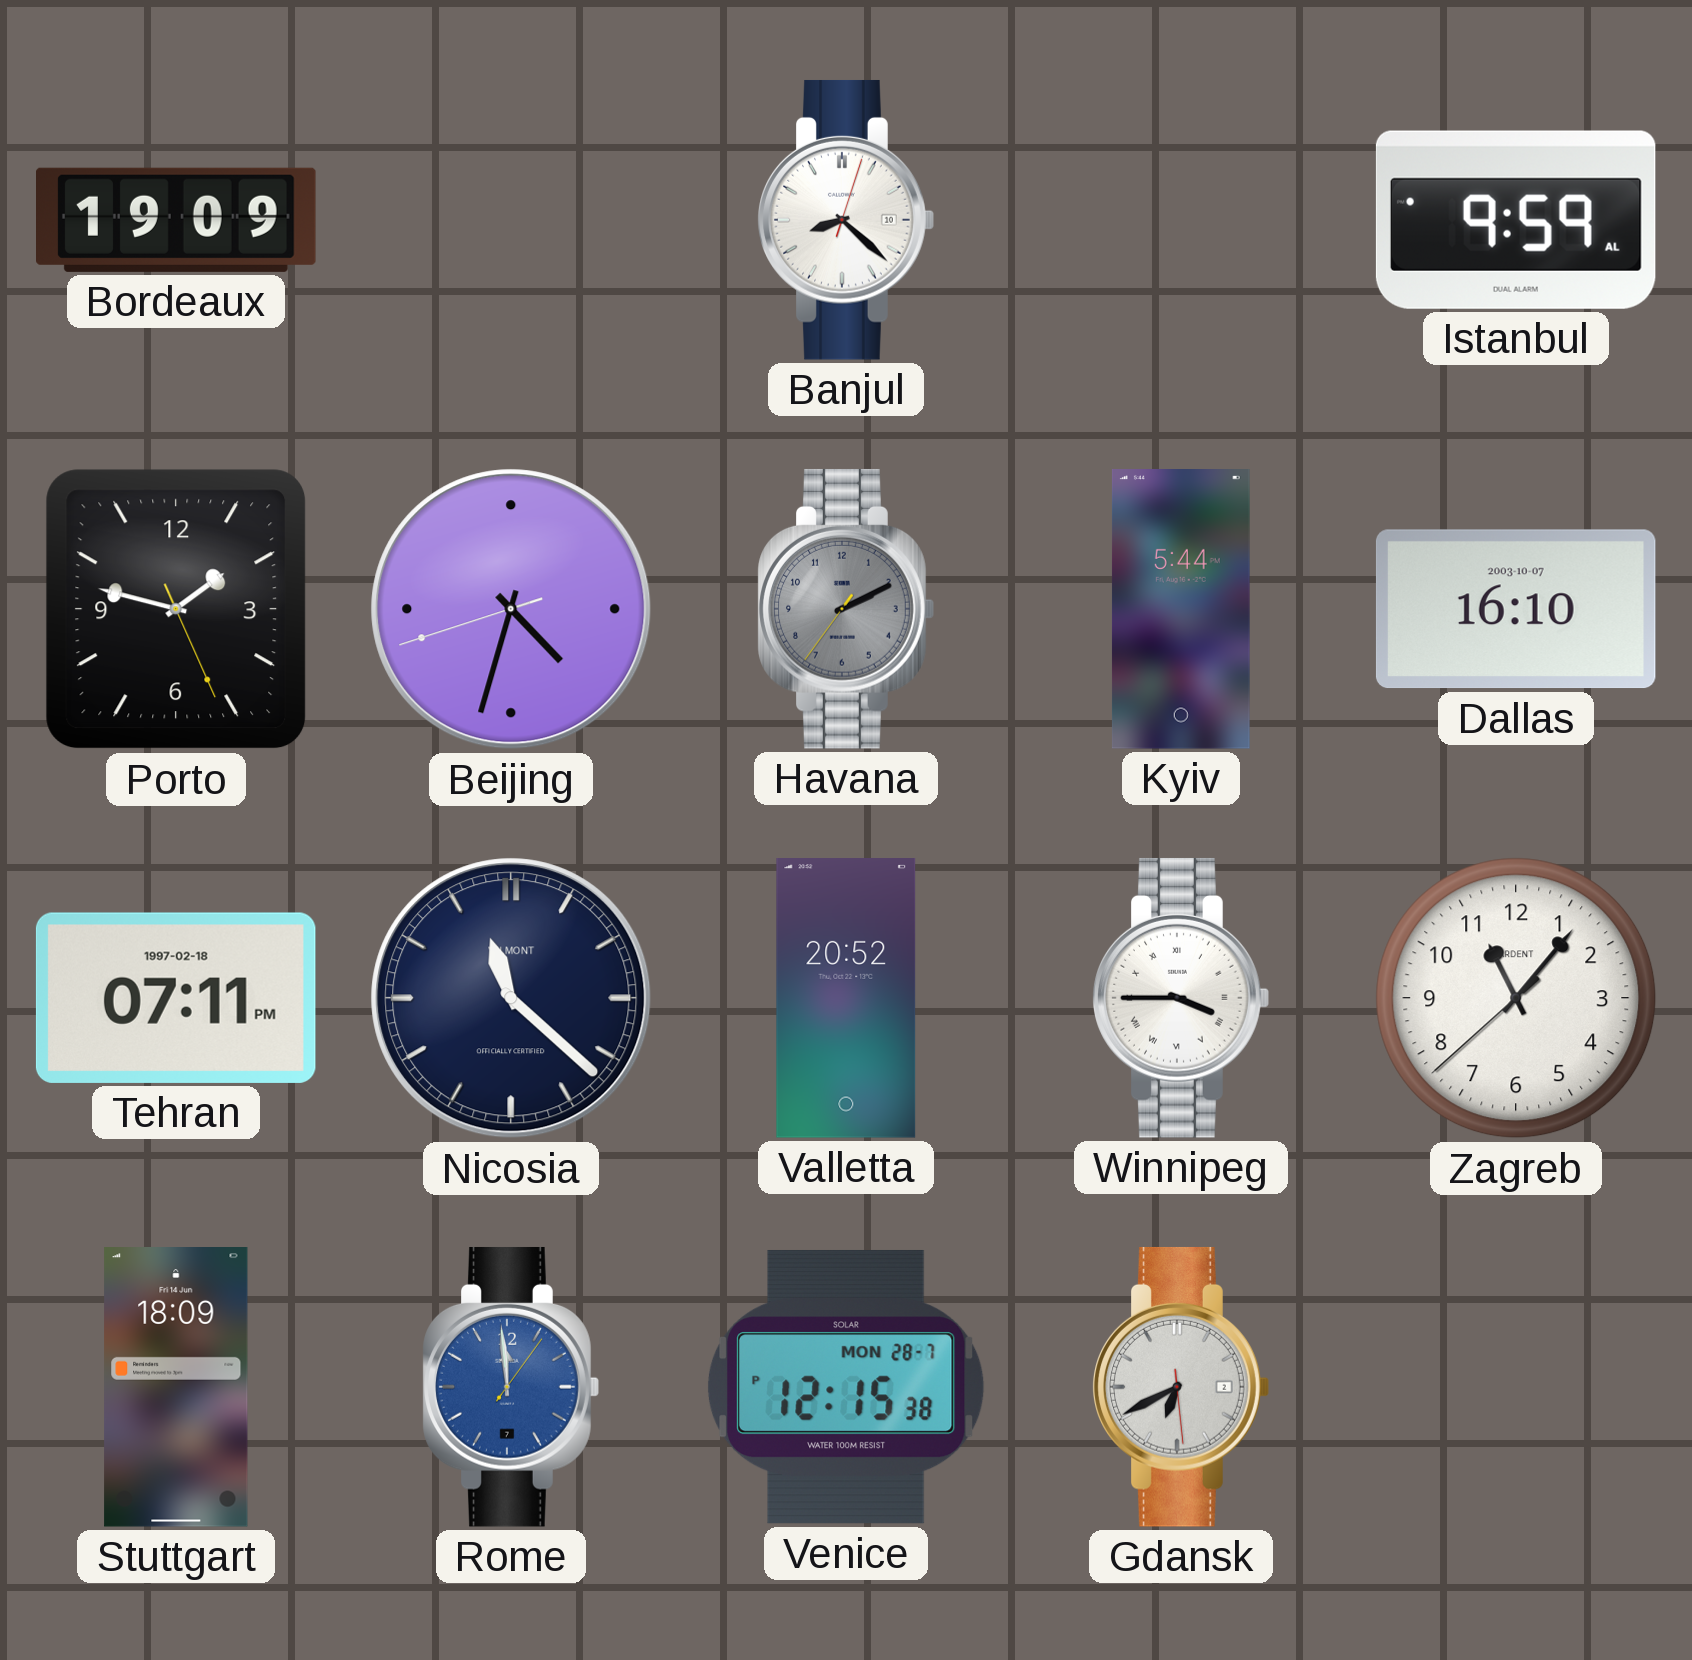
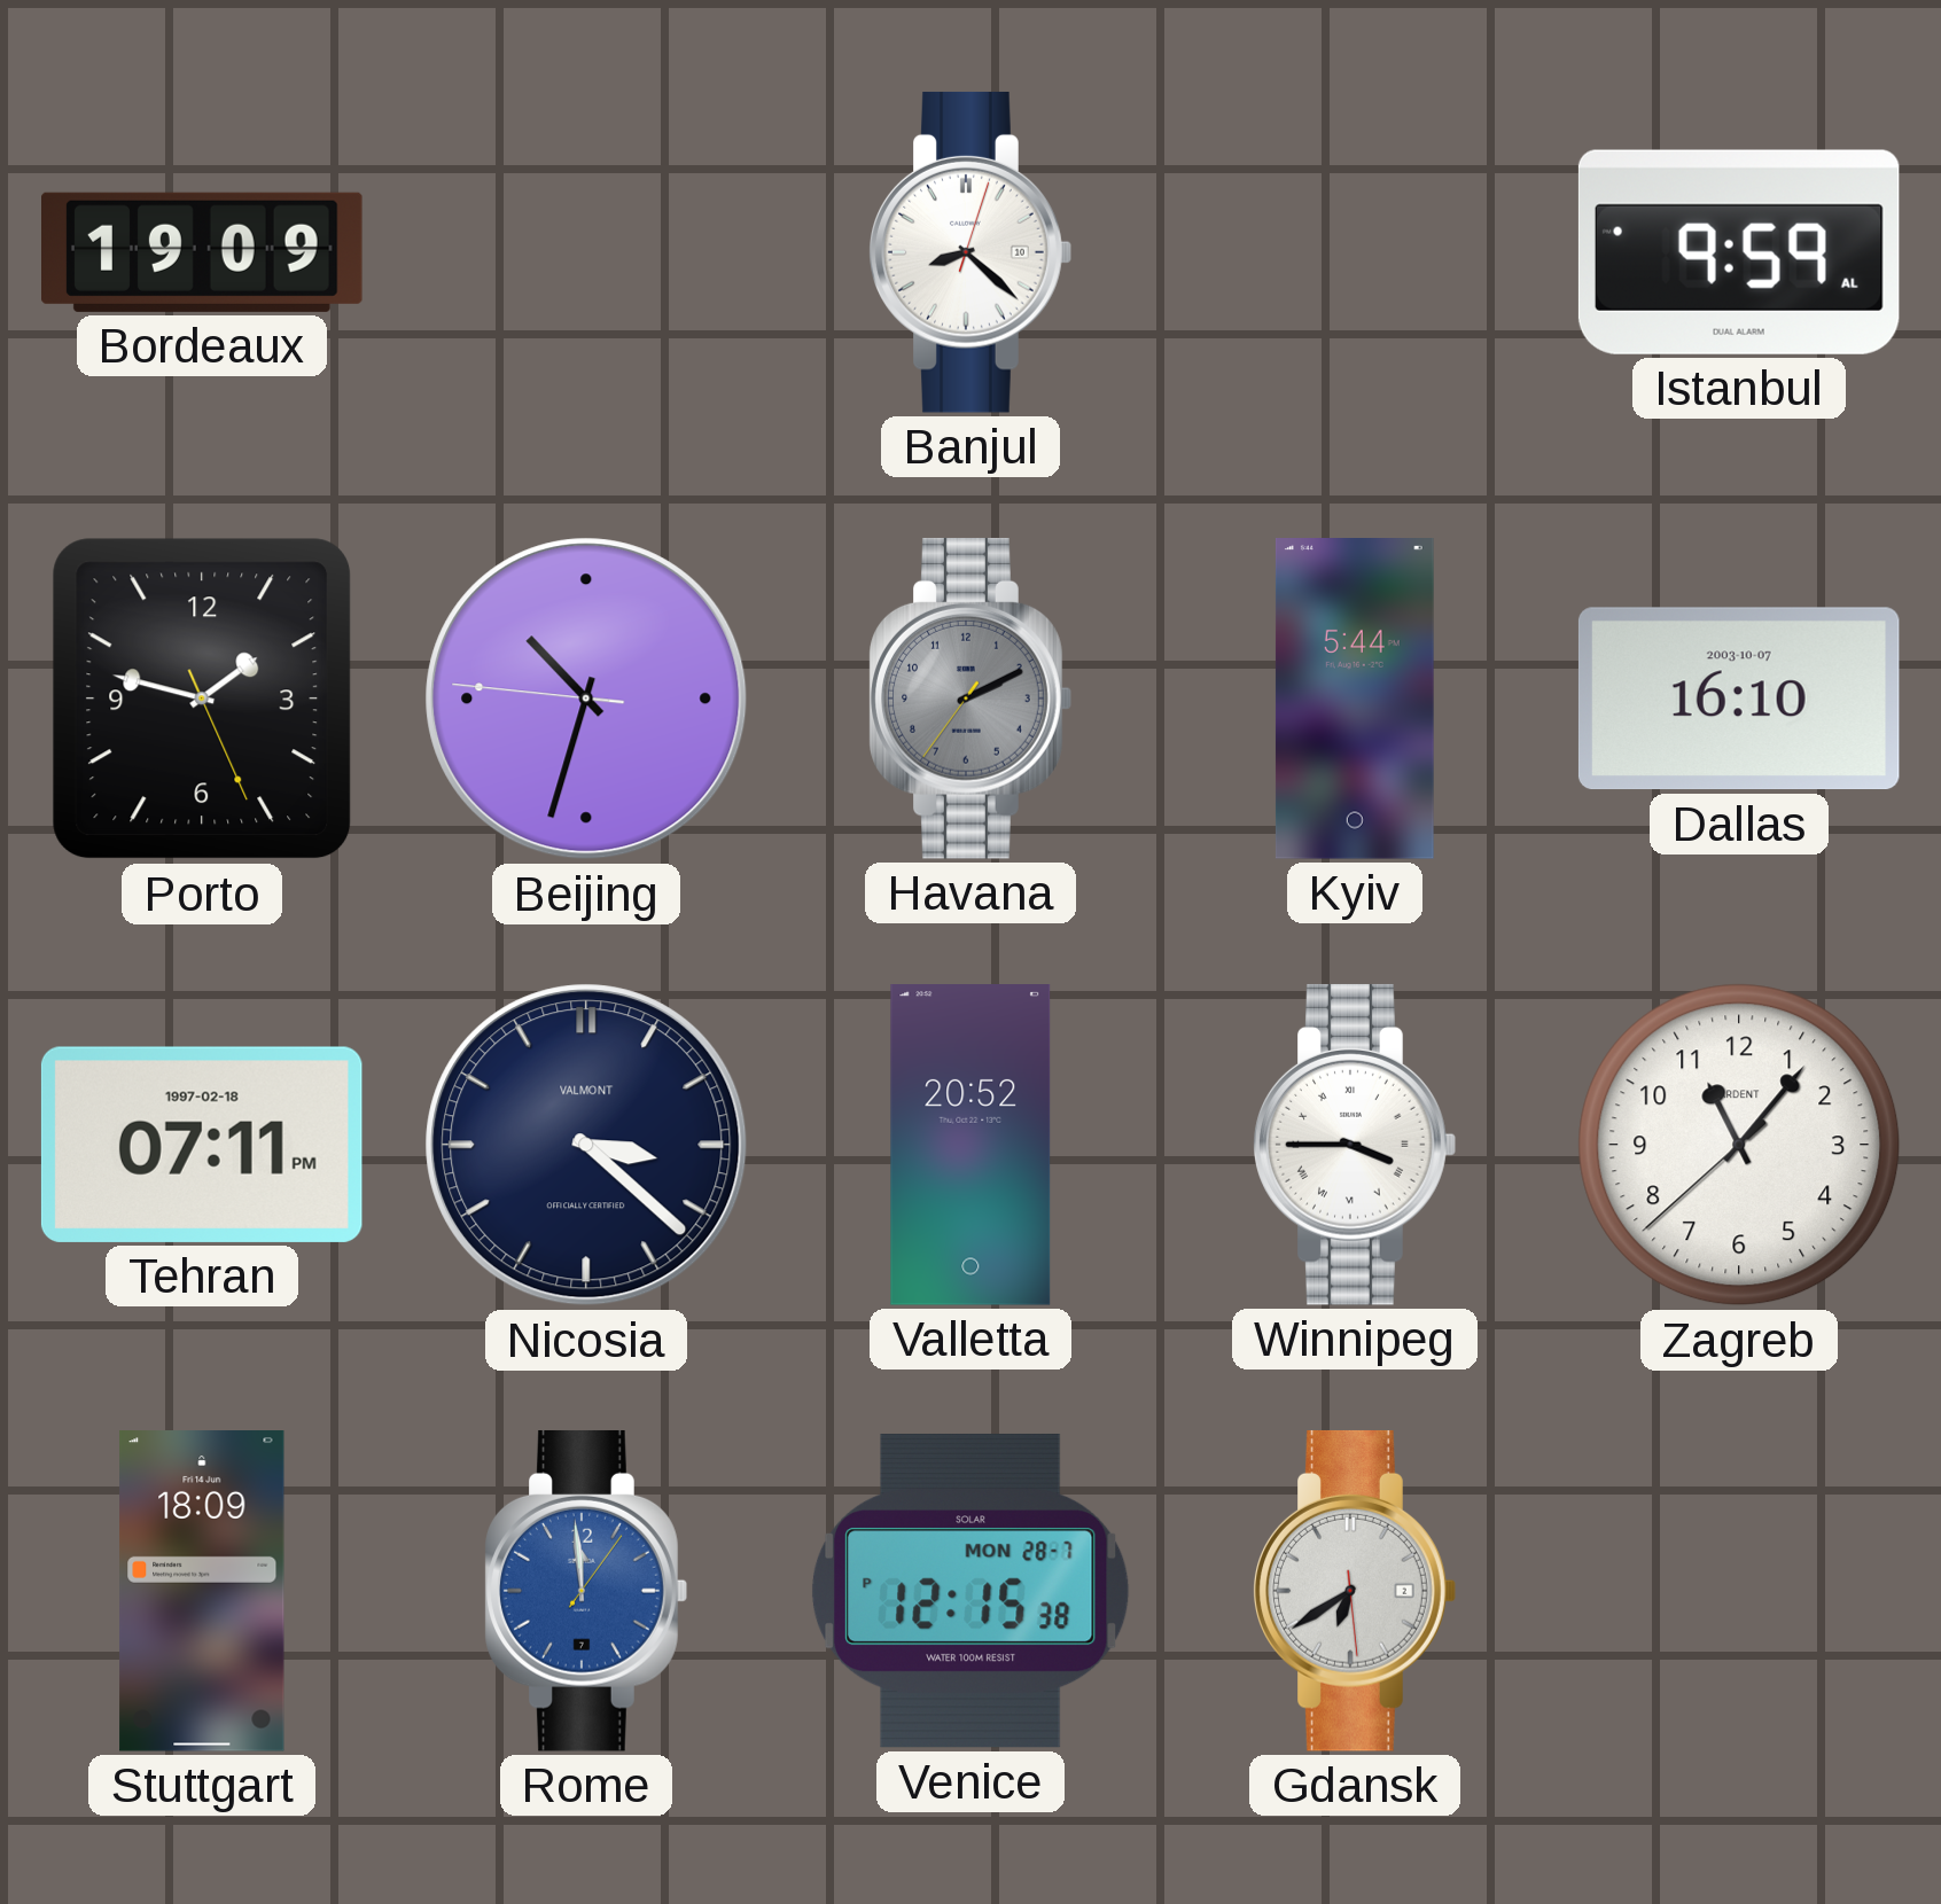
Beijing: 4:32 -> 10:32
Nicosia: 11:22 -> 3:22
Gdansk: 6:40 -> 6:39
